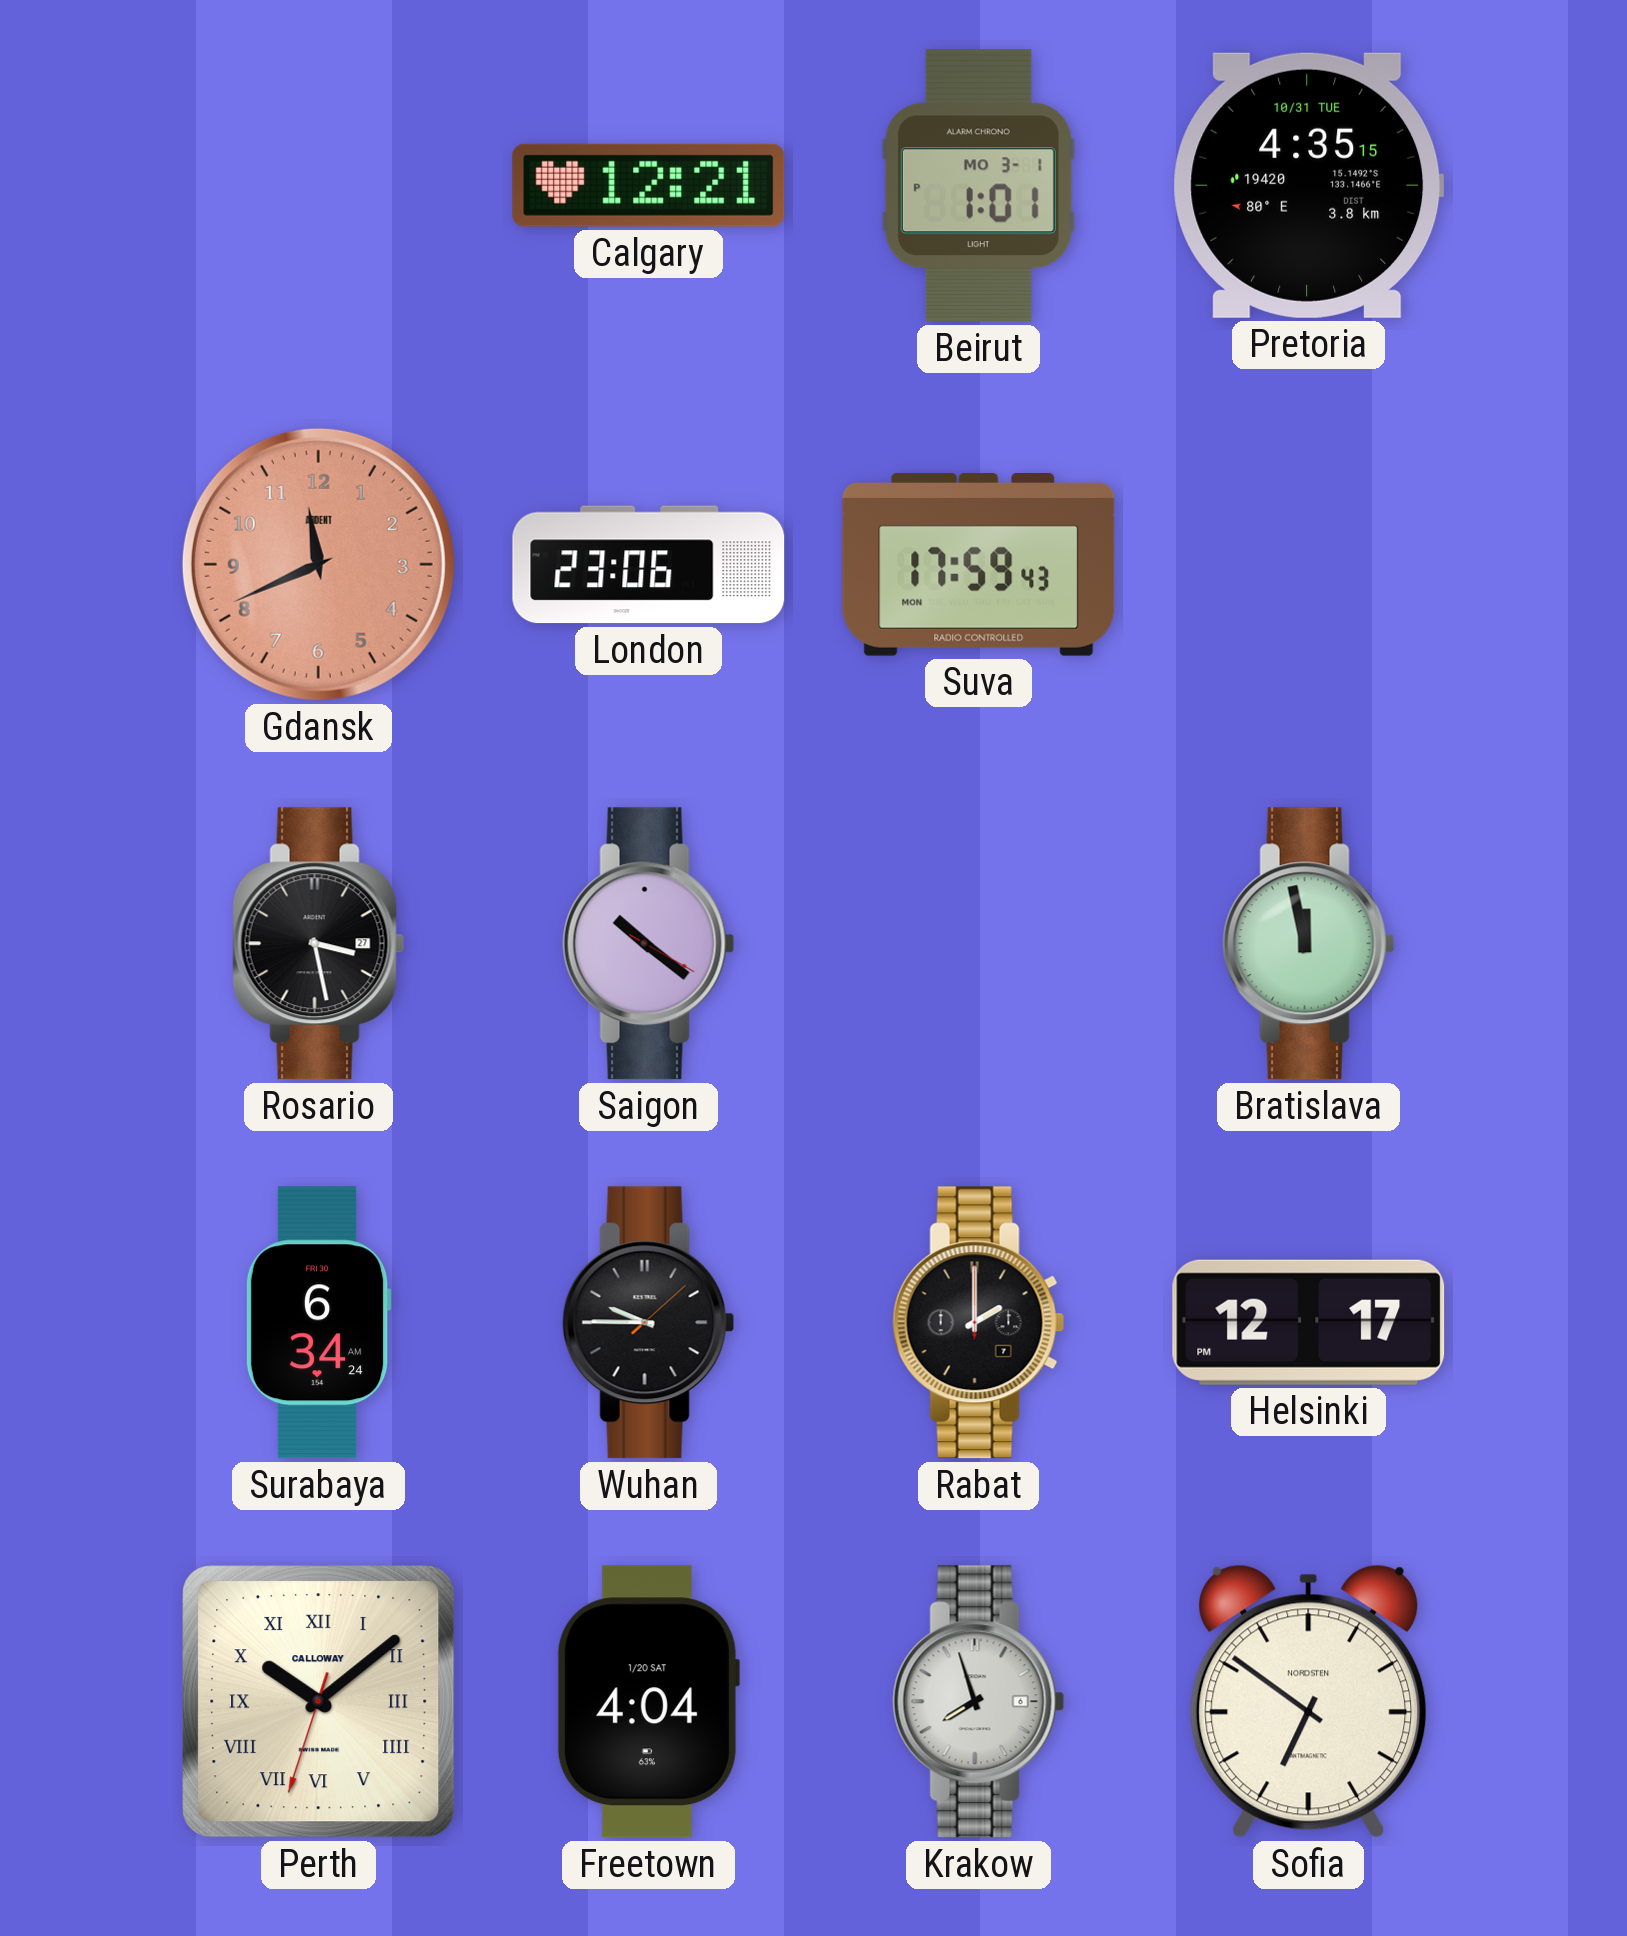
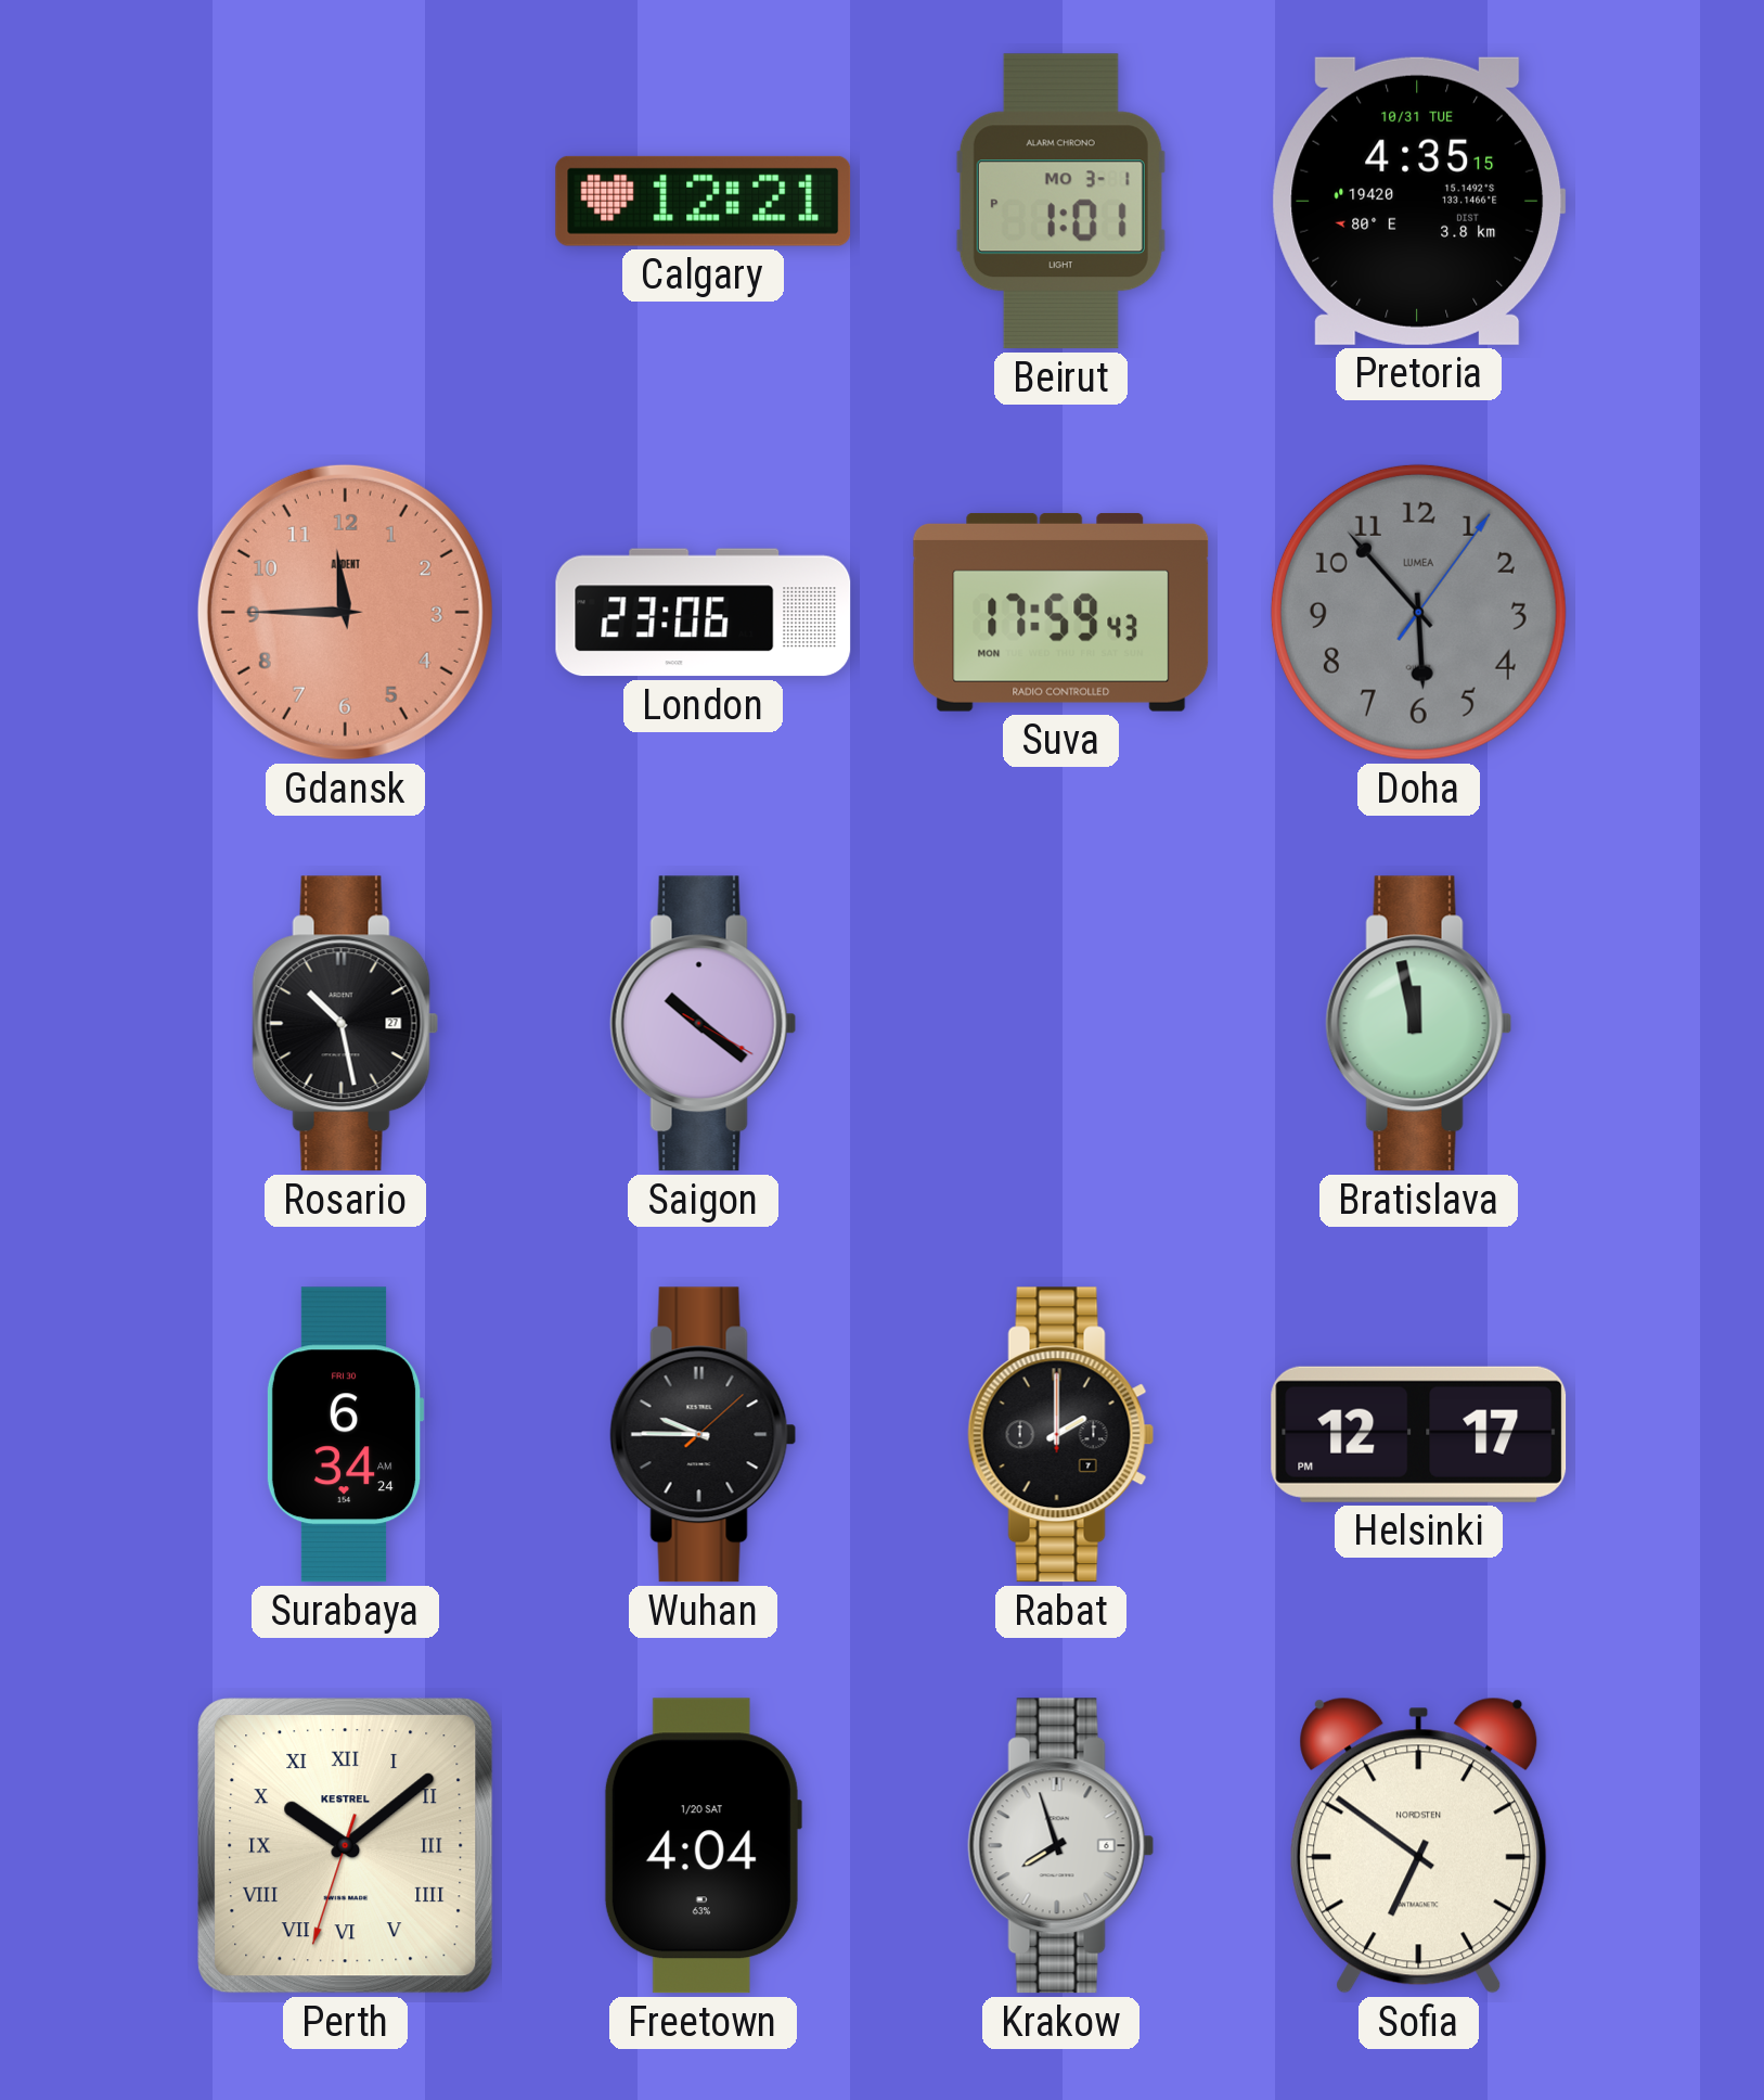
Gdansk: 11:41 -> 11:45
Doha: none -> 5:53
Rosario: 3:28 -> 10:28
Perth brand: CALLOWAY -> KESTREL
